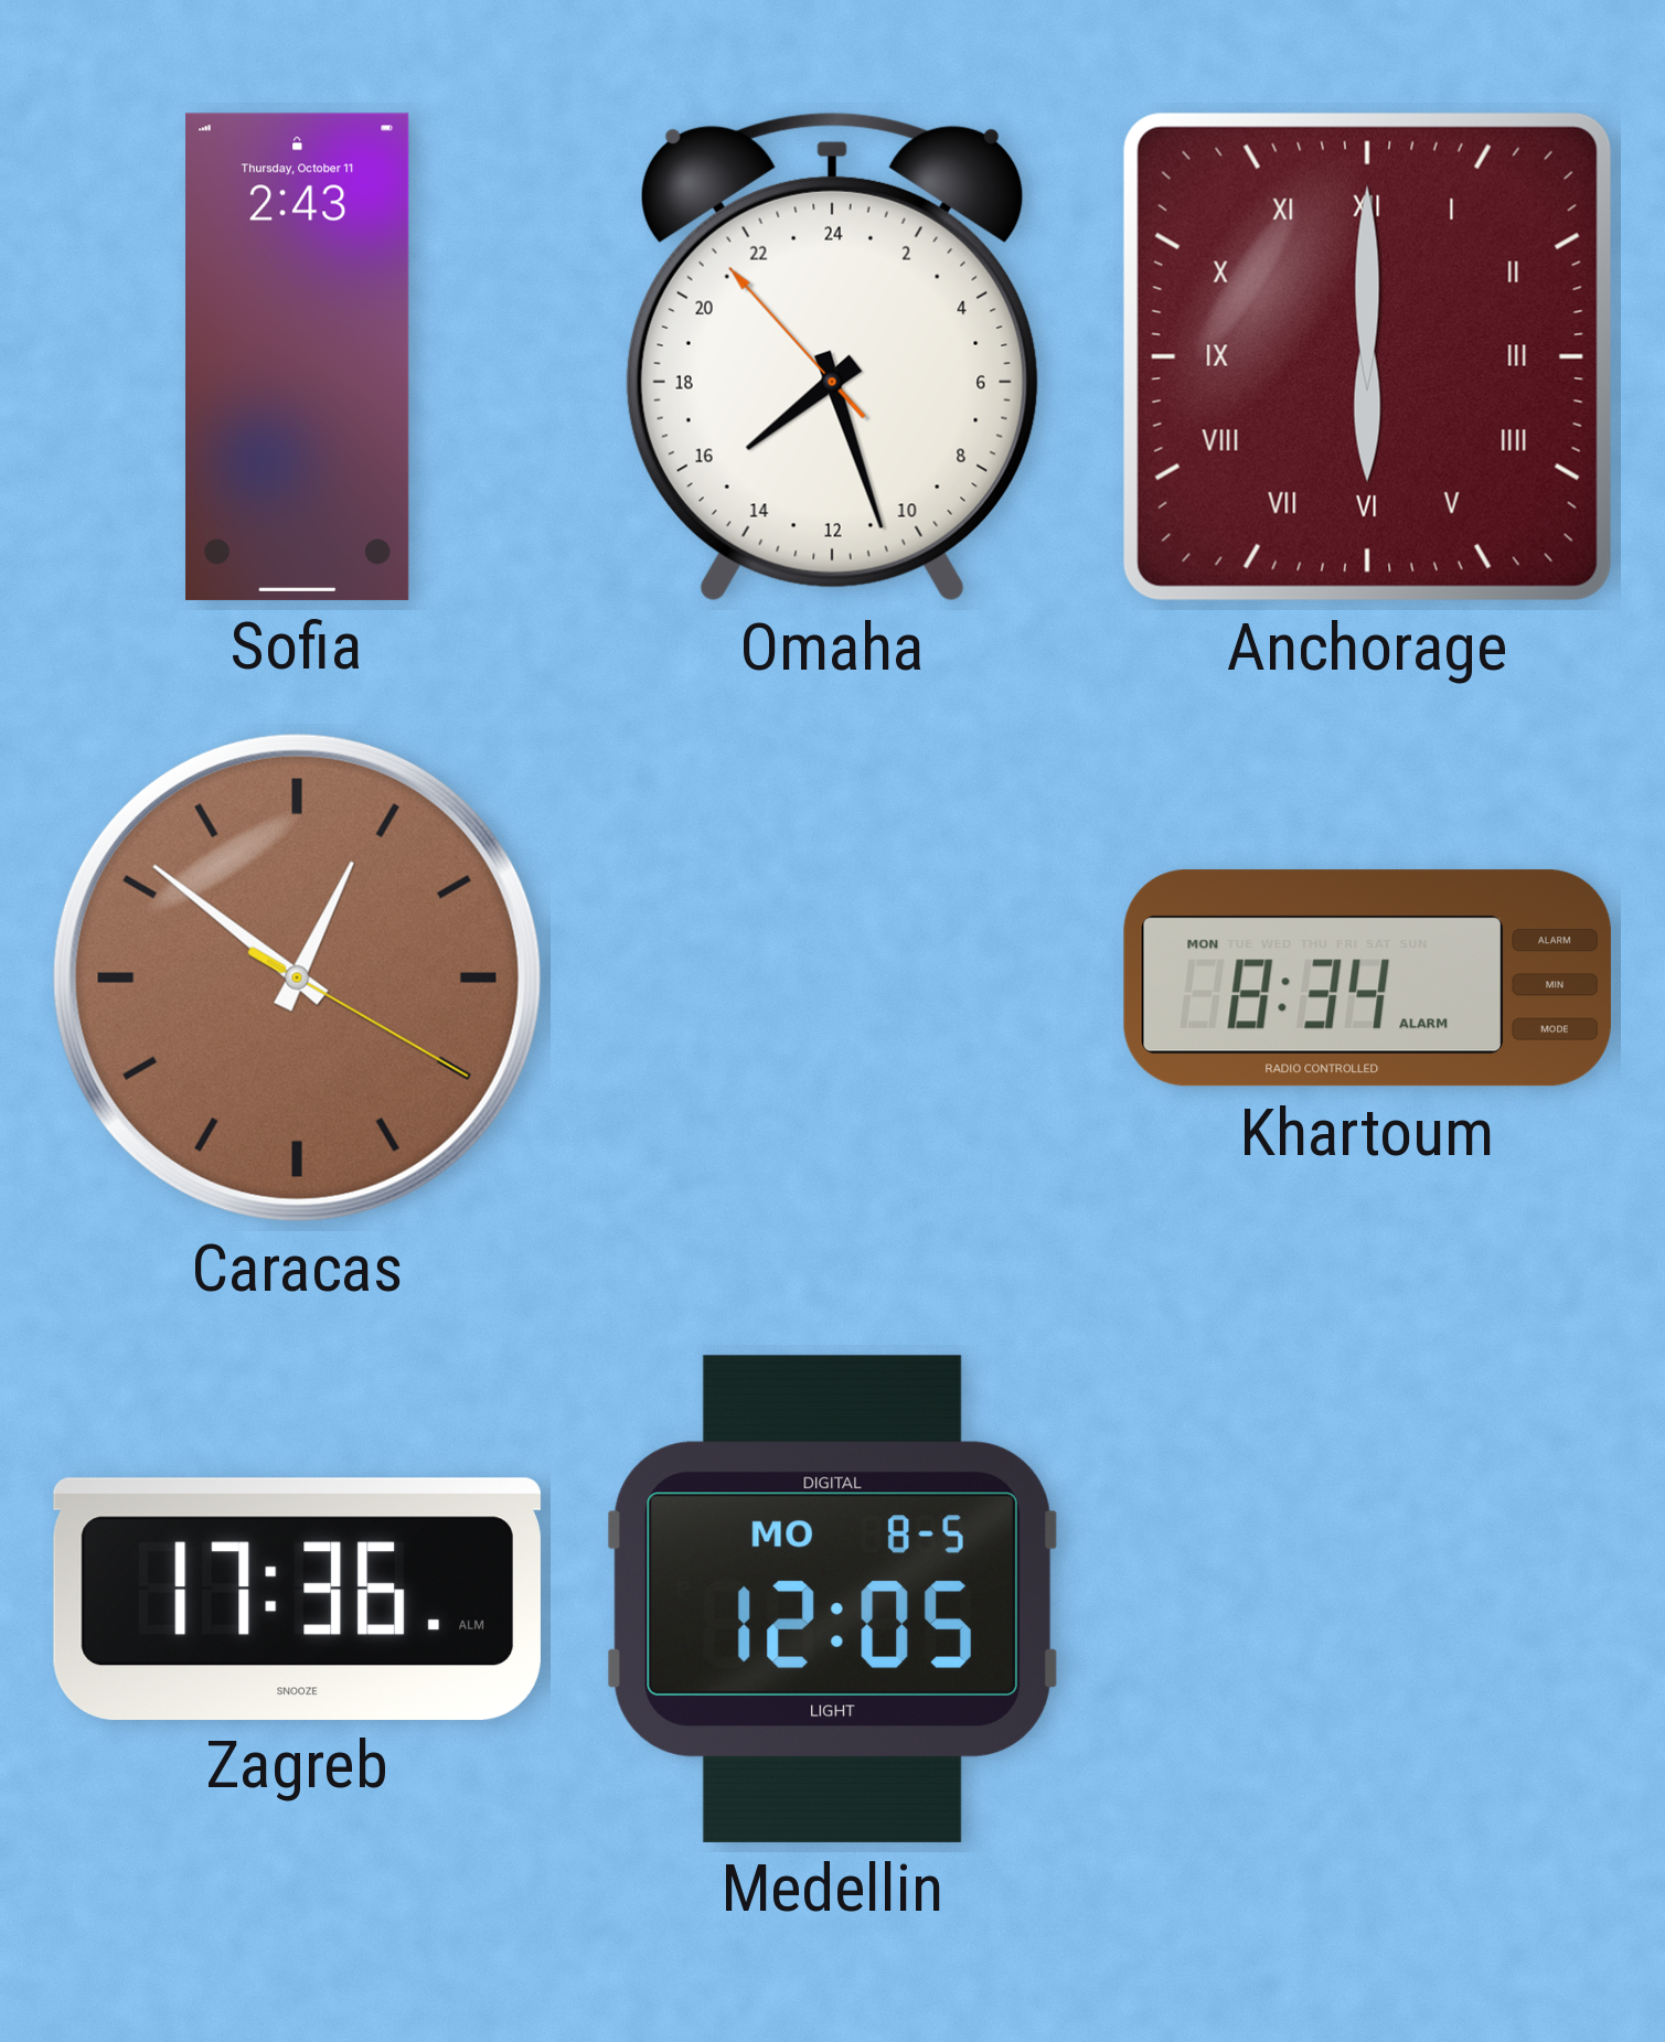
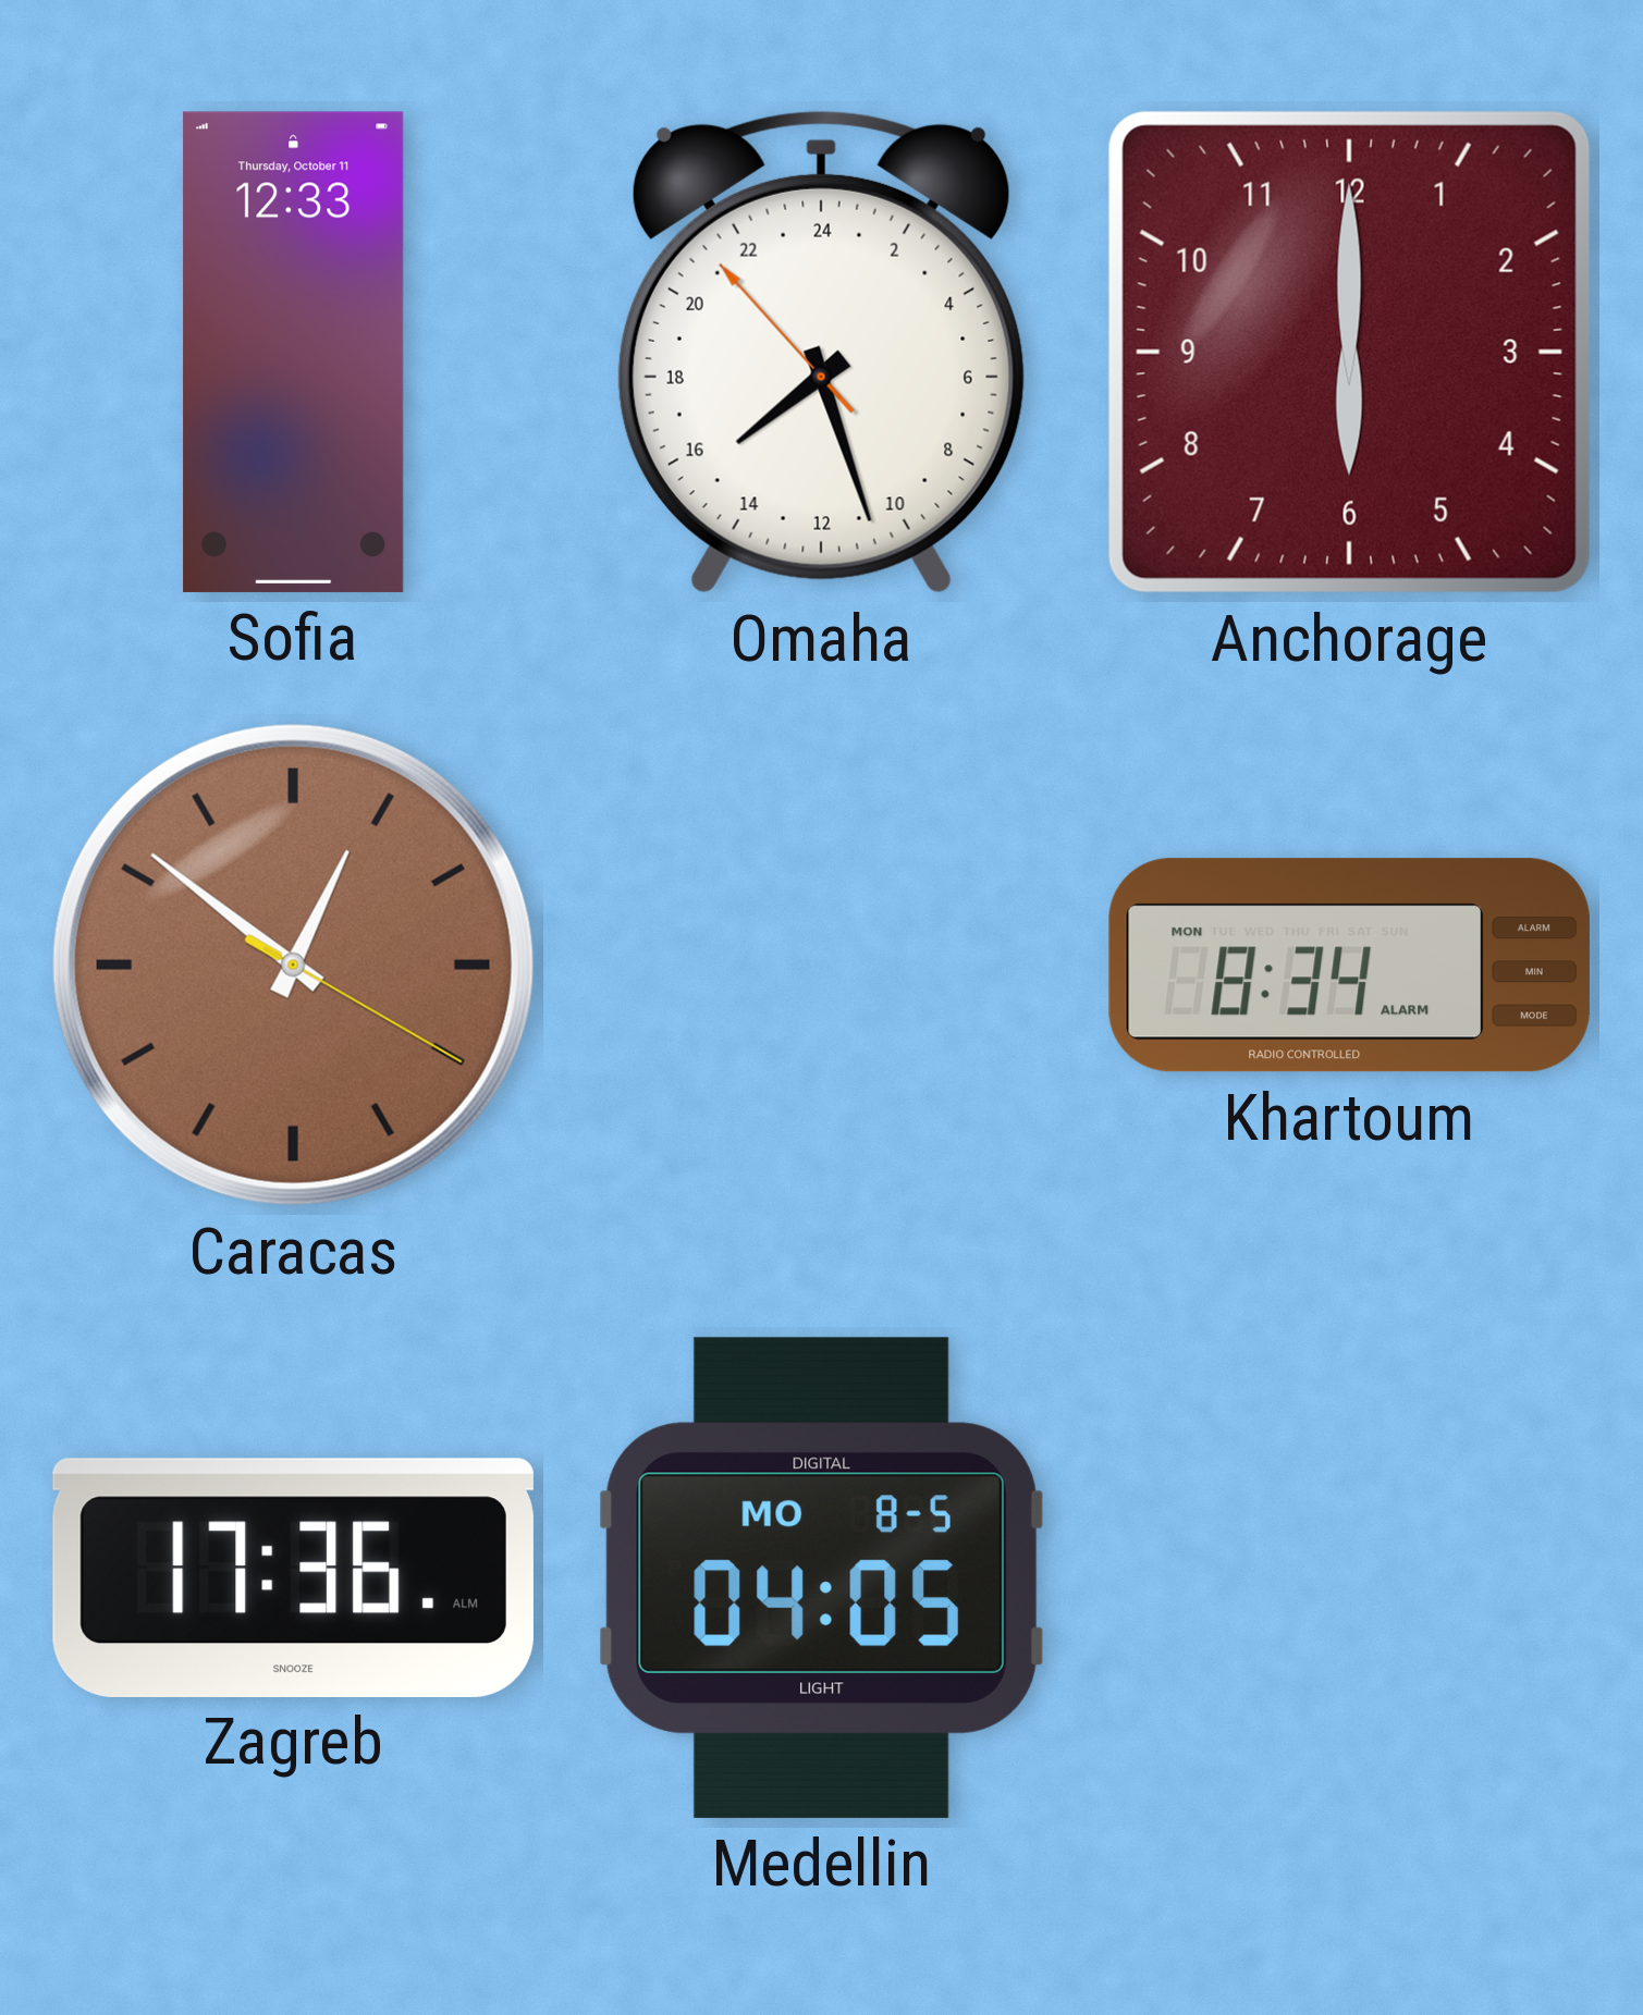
Sofia: 2:43 -> 12:33
Anchorage numerals: Roman -> Arabic
Medellin: 12:05 -> 04:05
